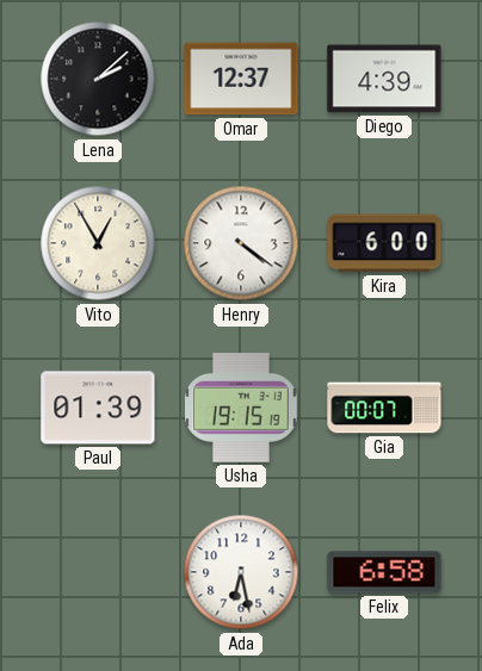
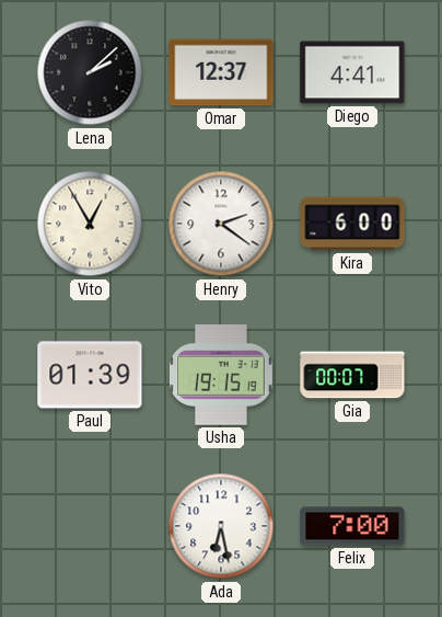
Diego: 4:39 -> 4:41
Henry: 4:21 -> 2:21
Felix: 6:58 -> 7:00
